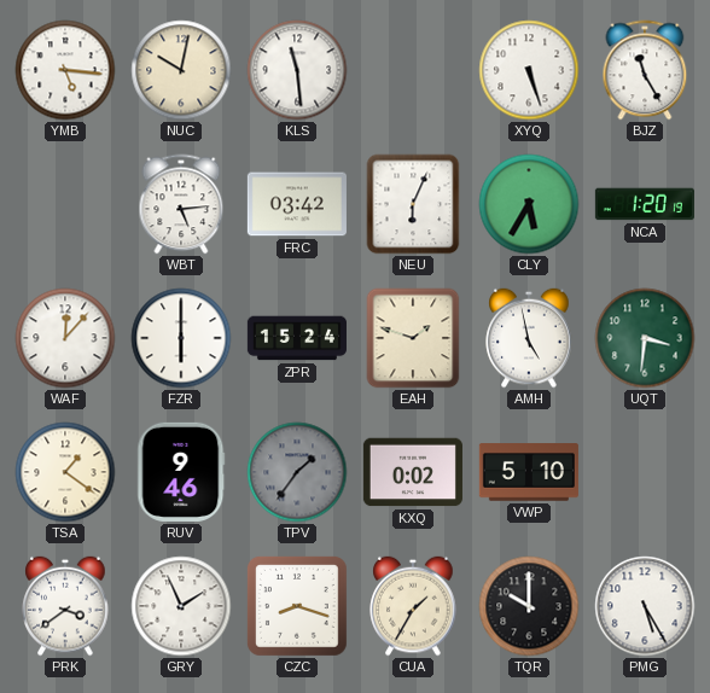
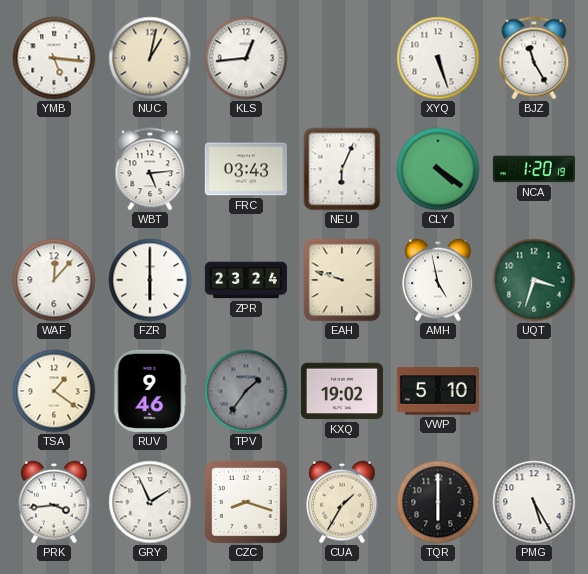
NUC: 10:02 -> 1:02
KLS: 11:29 -> 12:44
FRC: 03:42 -> 03:43
CLY: 5:35 -> 4:21
ZPR: 15:24 -> 23:24
EAH: 1:48 -> 9:48
UQT: 3:31 -> 3:33
KXQ: 0:02 -> 19:02
PRK: 3:39 -> 3:44
TQR: 10:00 -> 6:00
